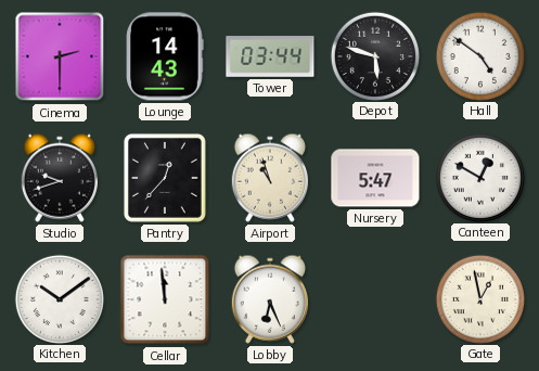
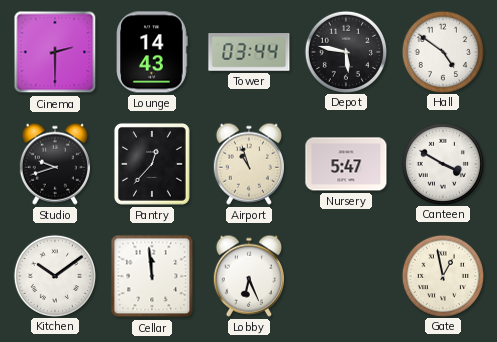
Depot: 5:48 -> 5:47
Canteen: 12:50 -> 3:50
